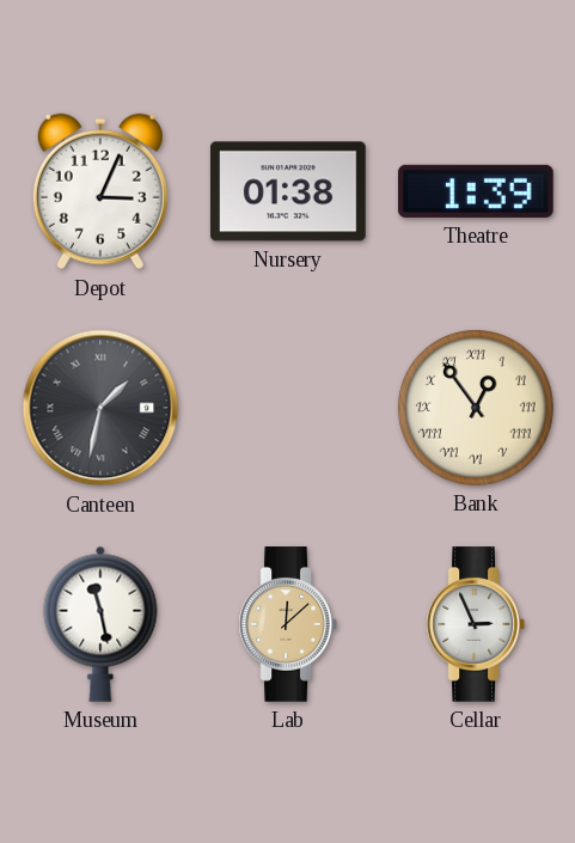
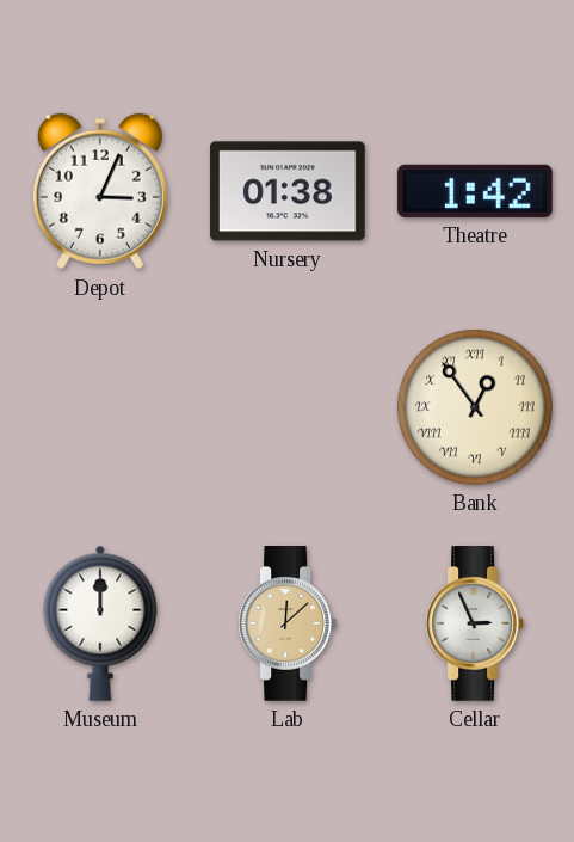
Theatre: 1:39 -> 1:42
Canteen: 1:32 -> none
Museum: 11:28 -> 12:00
